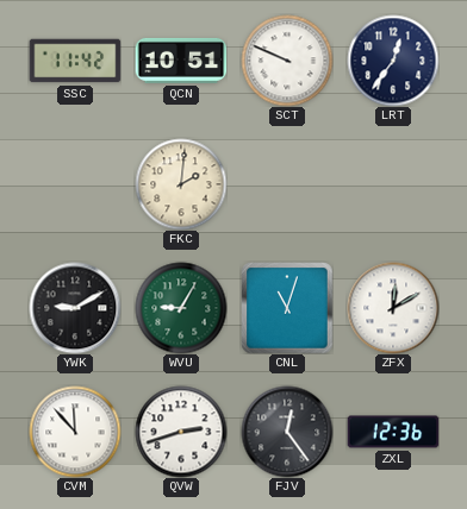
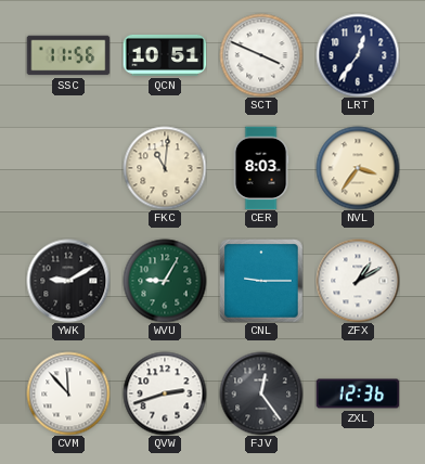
SSC: 11:42 -> 11:56
SCT: 9:49 -> 3:49
FKC: 2:01 -> 11:01
CER: none -> 8:03
NVL: none -> 3:36
CNL: 11:03 -> 9:15
ZFX: 12:10 -> 1:10
